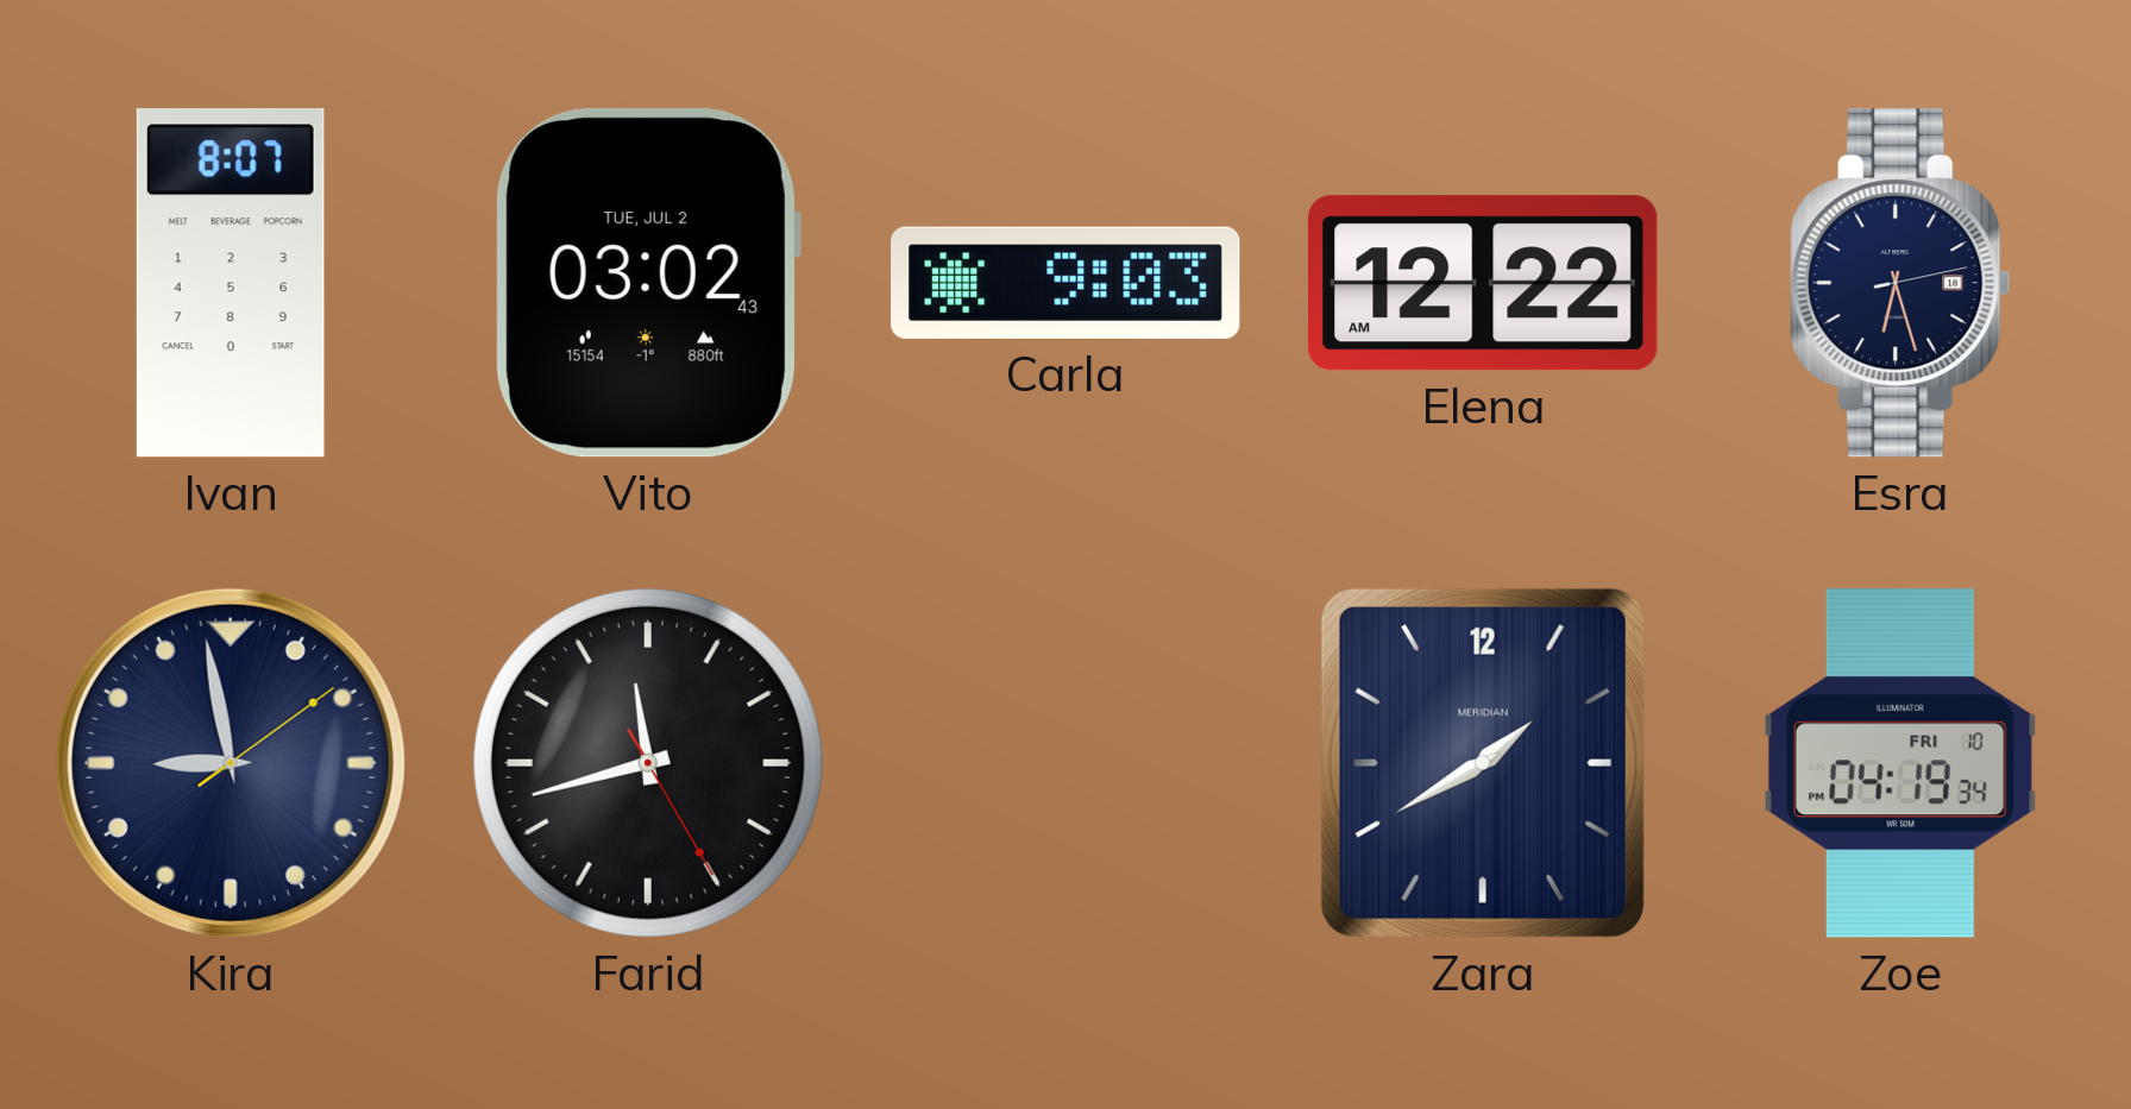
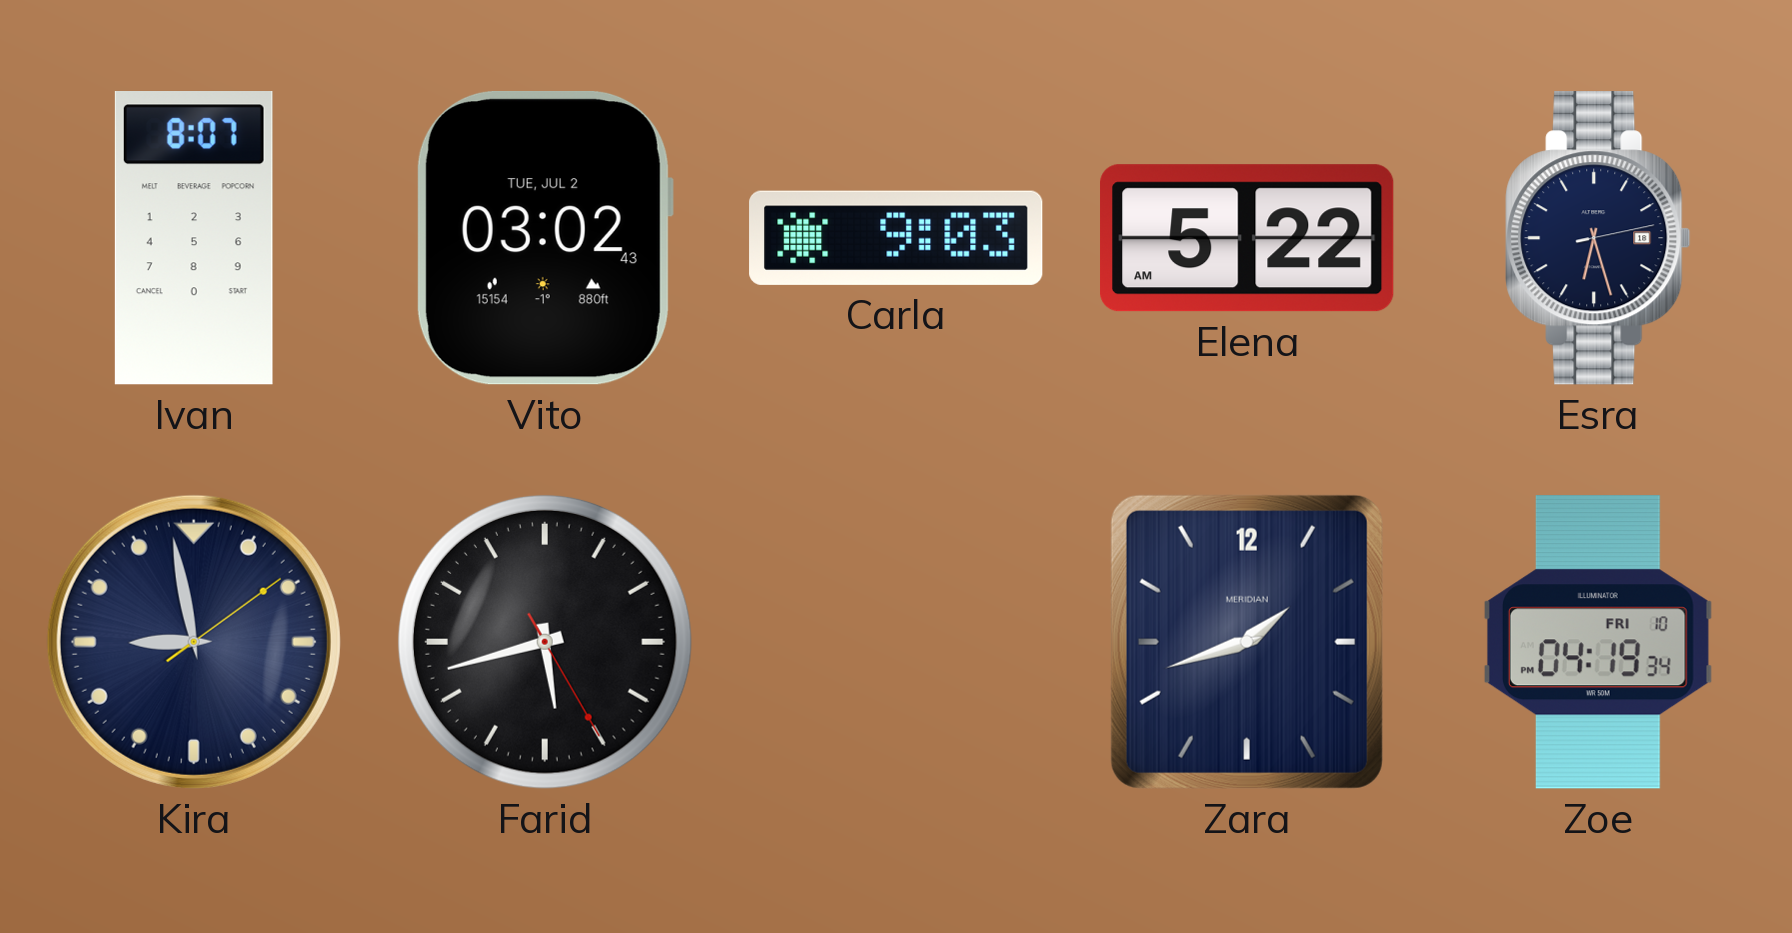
Elena: 12:22 -> 5:22
Farid: 11:42 -> 5:42
Zara: 1:40 -> 1:42
